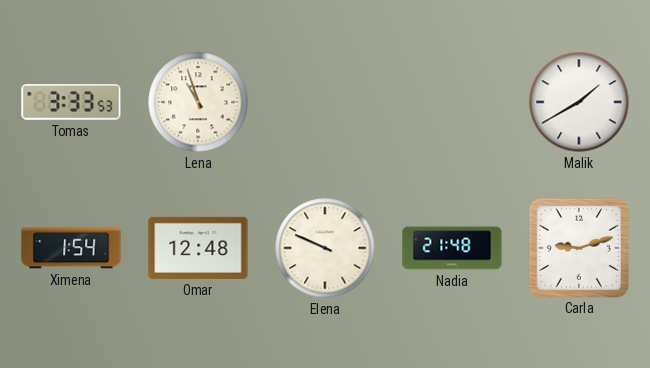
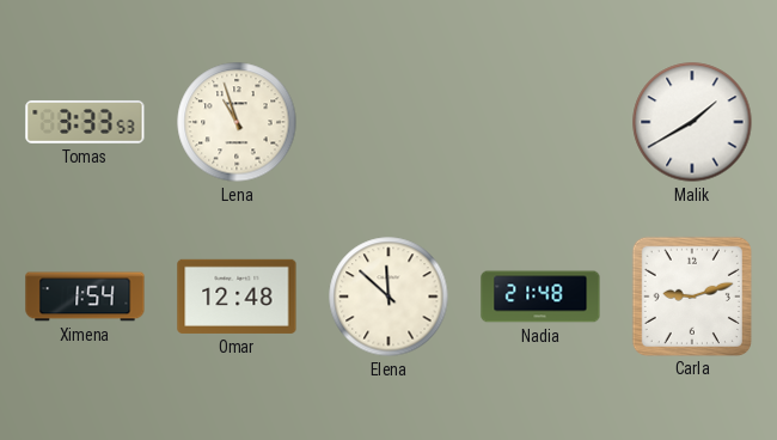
Elena: 9:49 -> 11:52
